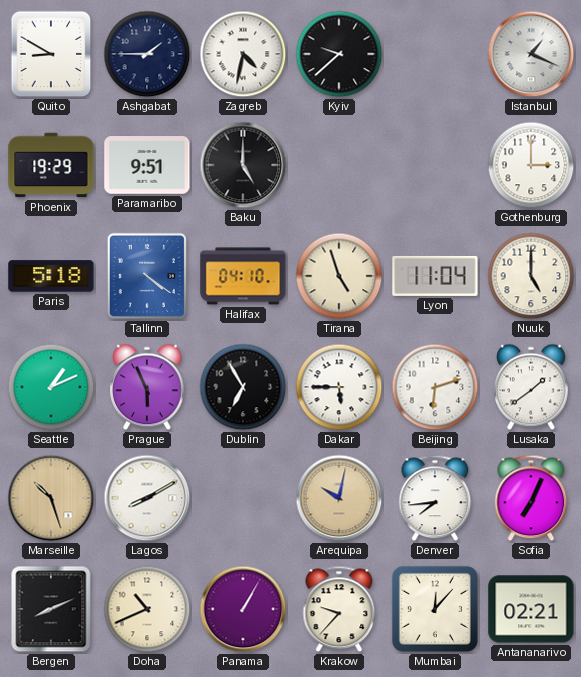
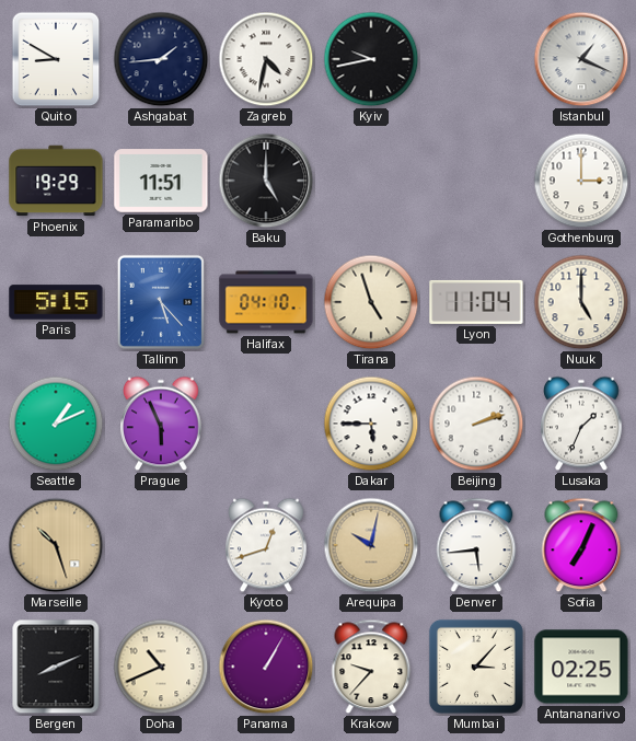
Ashgabat: 1:45 -> 1:44
Kyiv: 9:38 -> 9:43
Paramaribo: 9:51 -> 11:51
Paris: 5:18 -> 5:15
Tallinn: 4:21 -> 5:23
Dublin: 6:55 -> none
Beijing: 6:12 -> 2:12
Lusaka: 1:39 -> 1:34
Lagos: 8:10 -> none
Kyoto: none -> 12:42
Denver: 7:44 -> 5:44
Mumbai: 12:07 -> 3:07
Antananarivo: 02:21 -> 02:25
